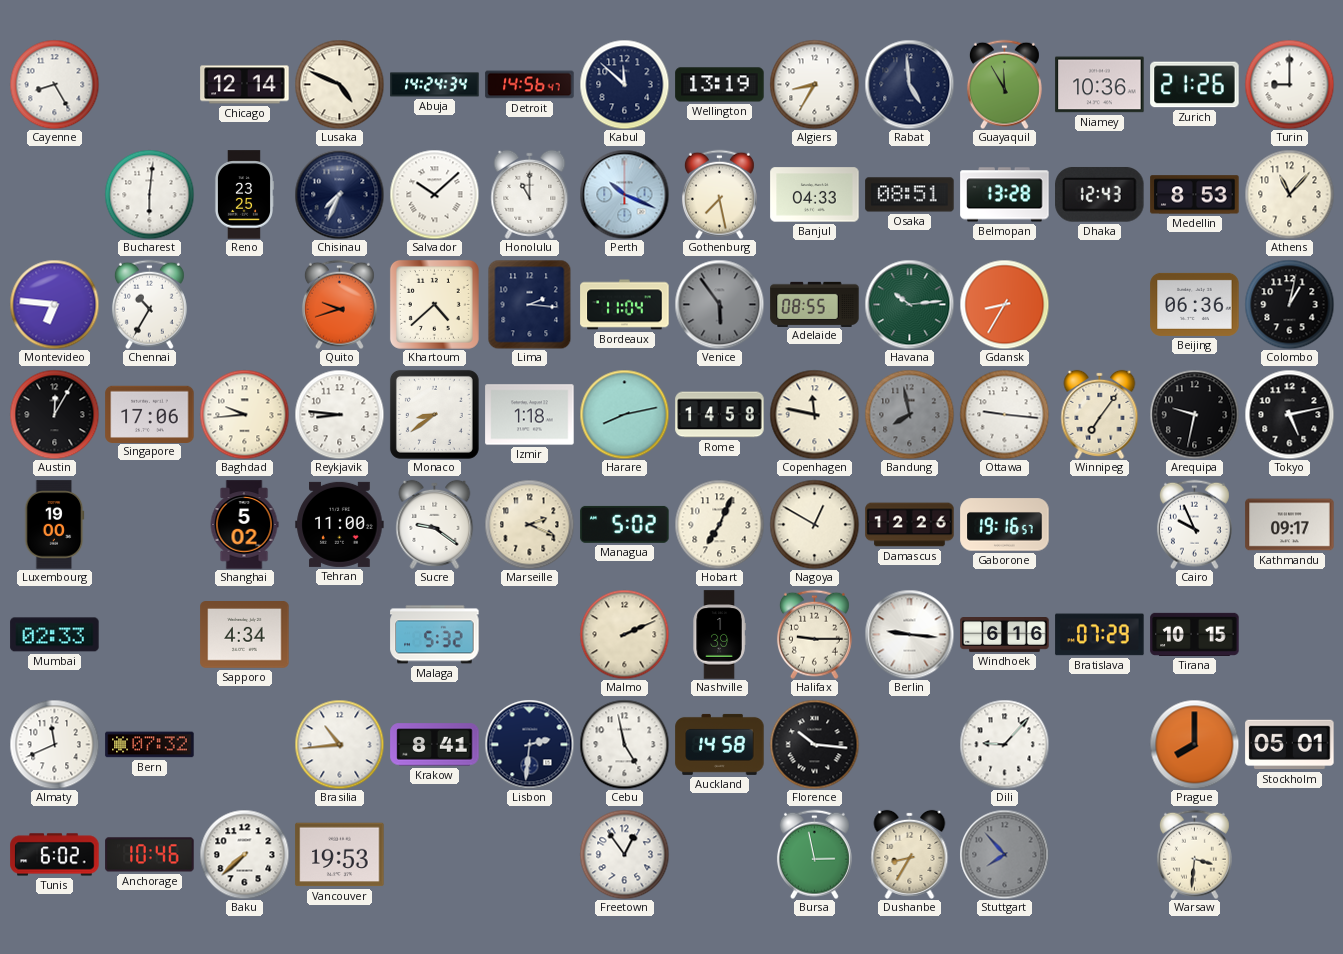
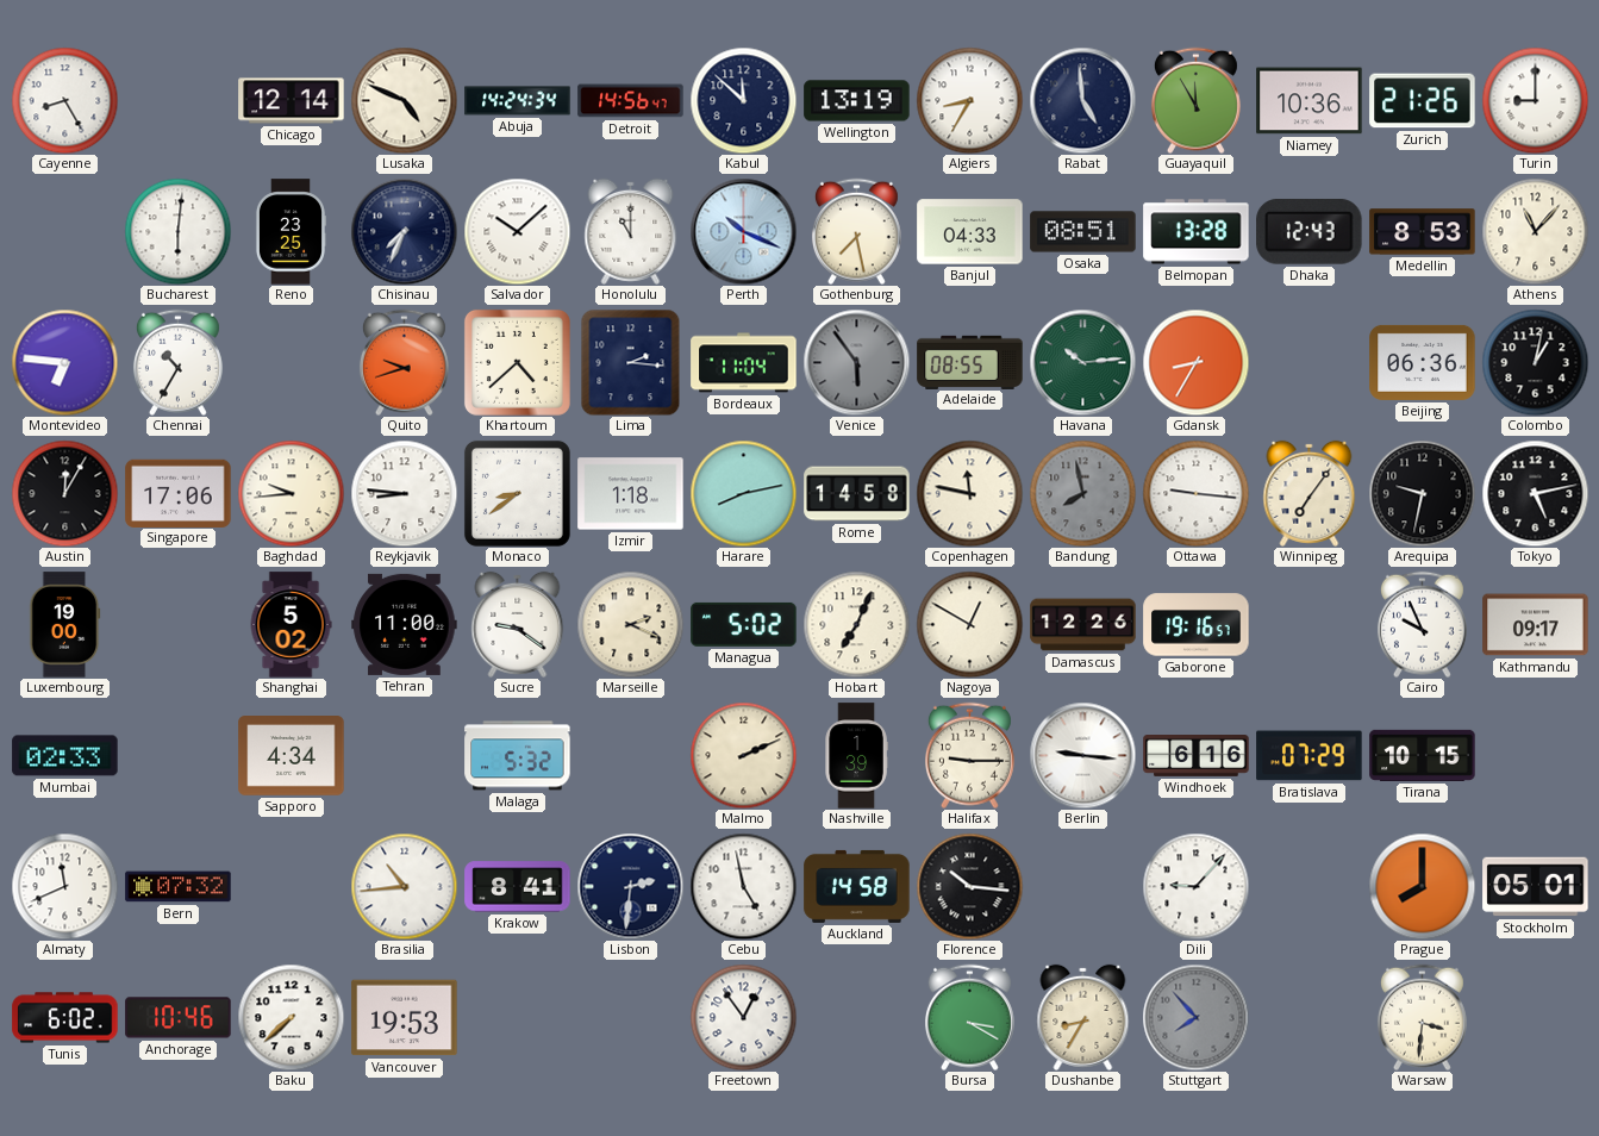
Bursa: 2:58 -> 3:20
